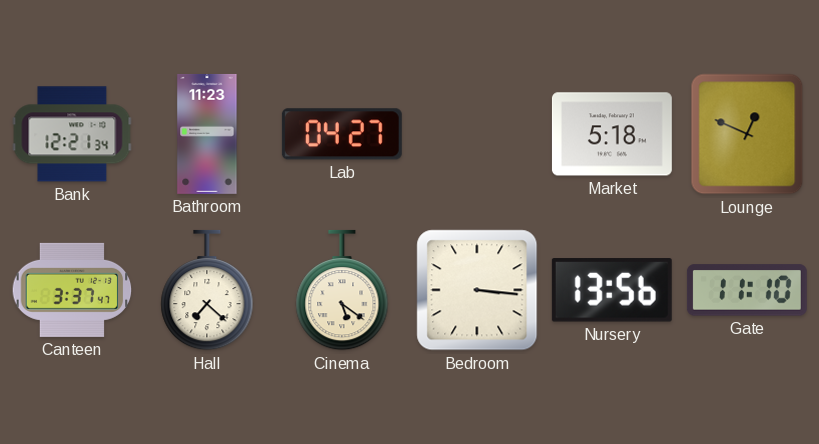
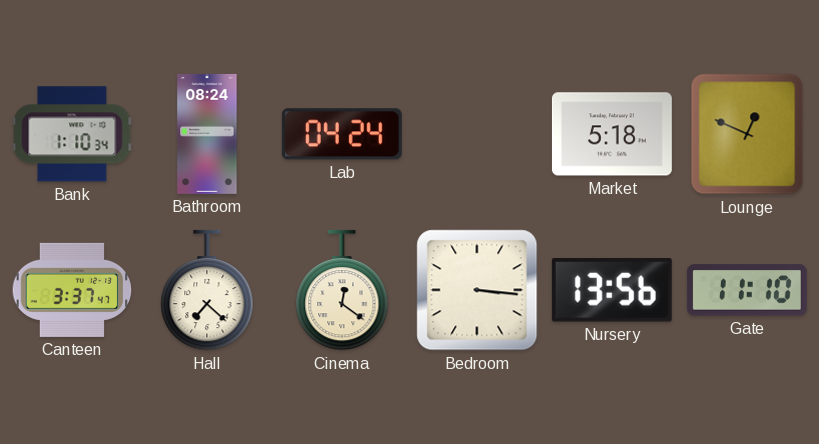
Bank: 12:21 -> 1:10
Bathroom: 11:23 -> 08:24
Lab: 04:27 -> 04:24
Cinema: 5:21 -> 12:21
